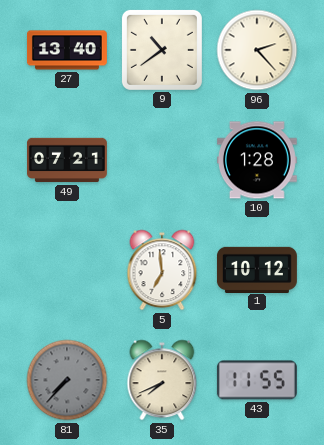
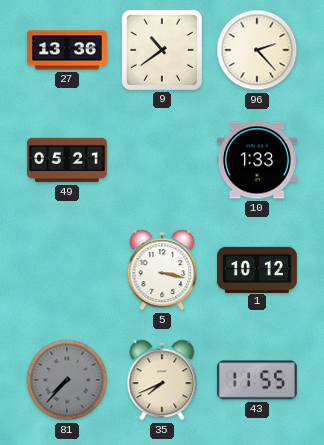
27: 13:40 -> 13:36
49: 07:21 -> 05:21
10: 1:28 -> 1:33
5: 6:59 -> 3:17
